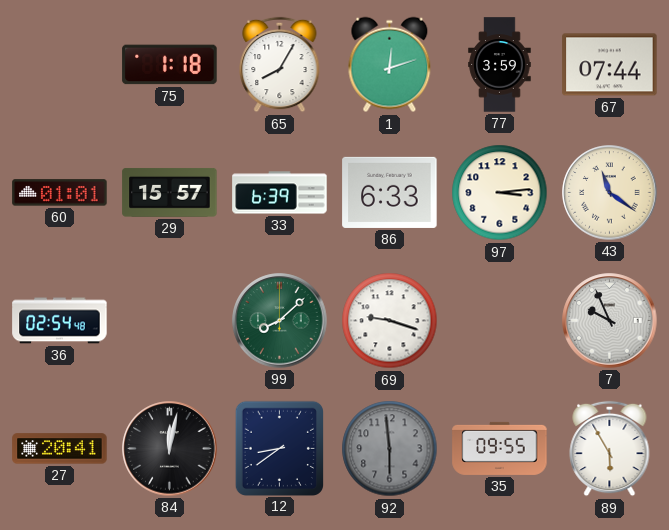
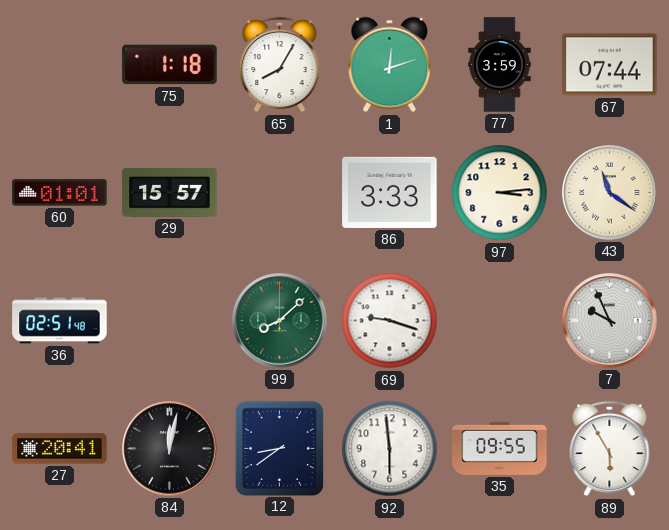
33: 6:39 -> none
86: 6:33 -> 3:33
36: 02:54 -> 02:51
92 dial: grey -> white
